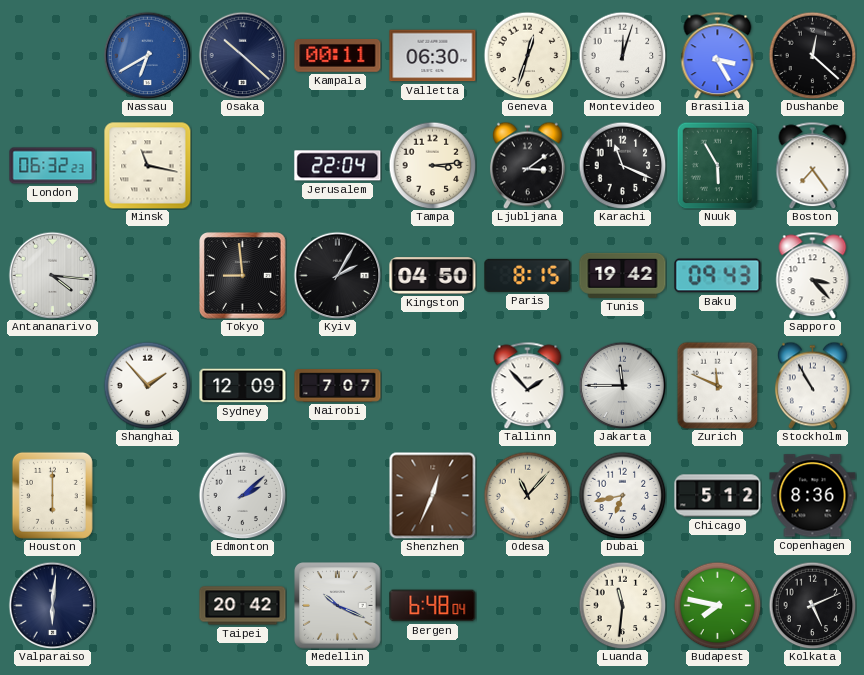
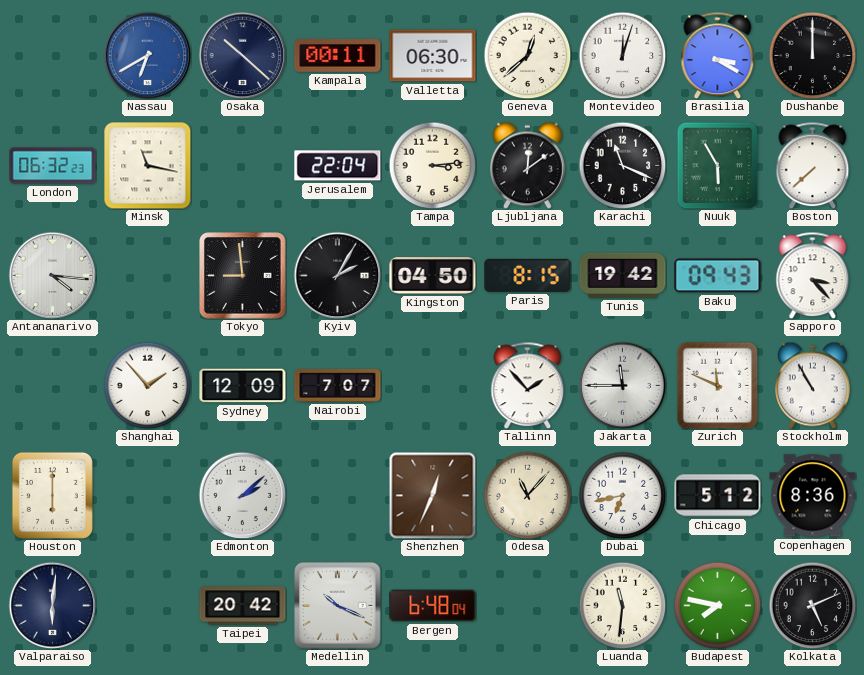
Geneva: 12:33 -> 12:38
Brasilia: 3:25 -> 3:20
Dushanbe: 12:22 -> 12:00
Ljubljana: 3:09 -> 12:09
Boston: 7:24 -> 7:38
